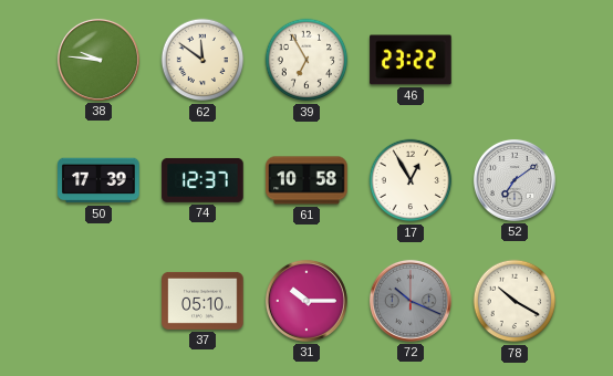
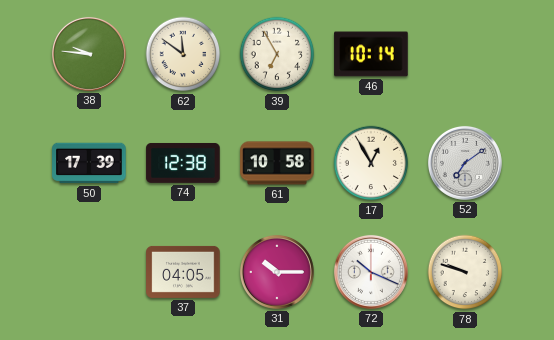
46: 23:22 -> 10:14
74: 12:37 -> 12:38
37: 05:10 -> 04:05
72 dial: grey -> white
78: 10:20 -> 9:48
